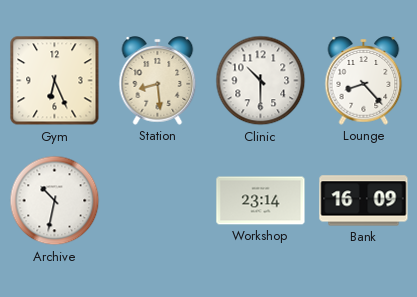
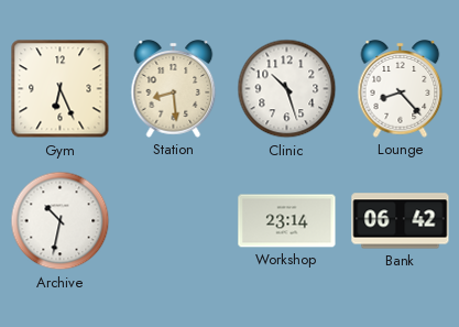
Clinic: 10:30 -> 10:27
Bank: 16:09 -> 06:42
